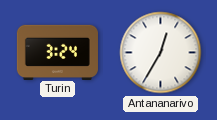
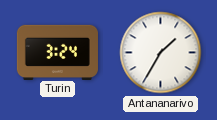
Antananarivo: 12:35 -> 1:35
